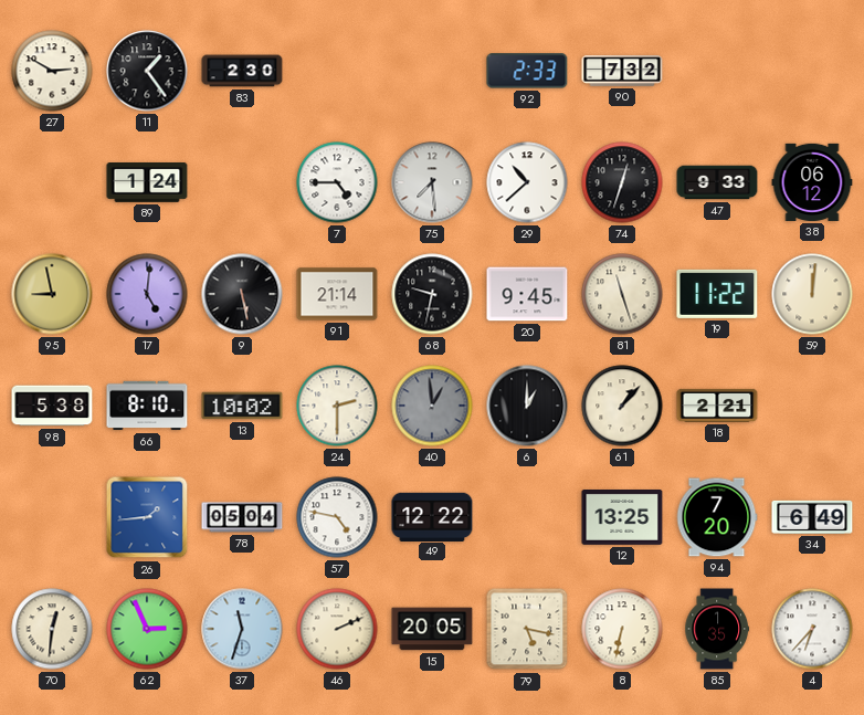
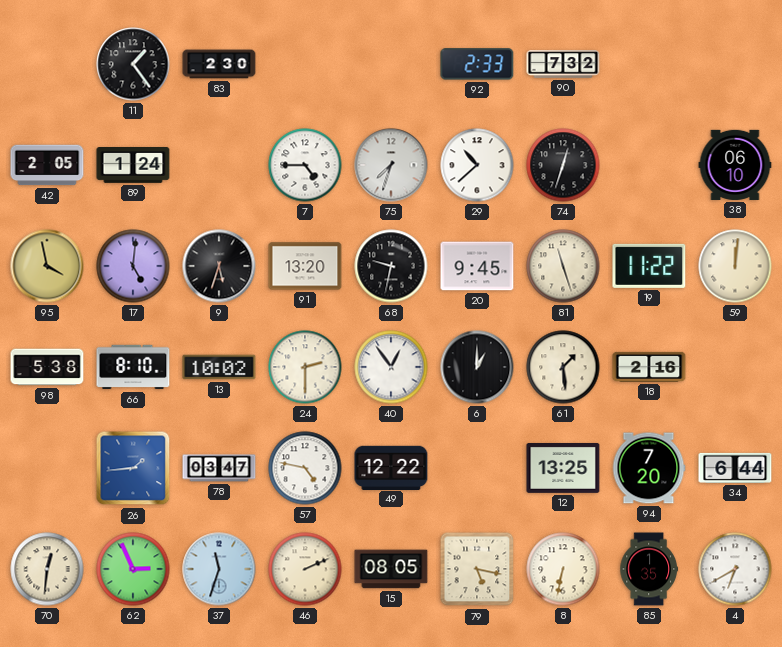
27: 2:50 -> none
42: none -> 2:05
75: 7:29 -> 7:33
47: 9:33 -> none
38: 06:12 -> 06:10
95: 8:58 -> 3:58
9: 5:28 -> 5:33
91: 21:14 -> 13:20
40: 12:59 -> 12:54
40 dial: grey -> white
61: 1:07 -> 1:29
18: 2:21 -> 2:16
78: 05:04 -> 03:47
34: 6:49 -> 6:44
15: 20:05 -> 08:05
4: 6:37 -> 6:40
